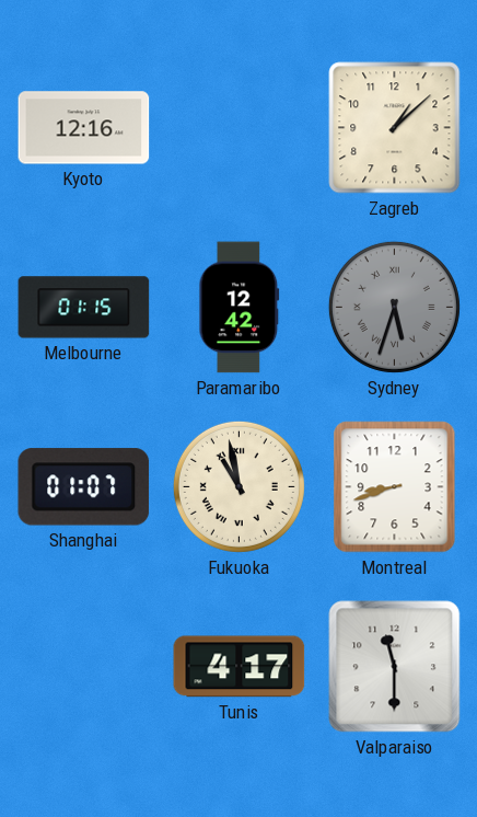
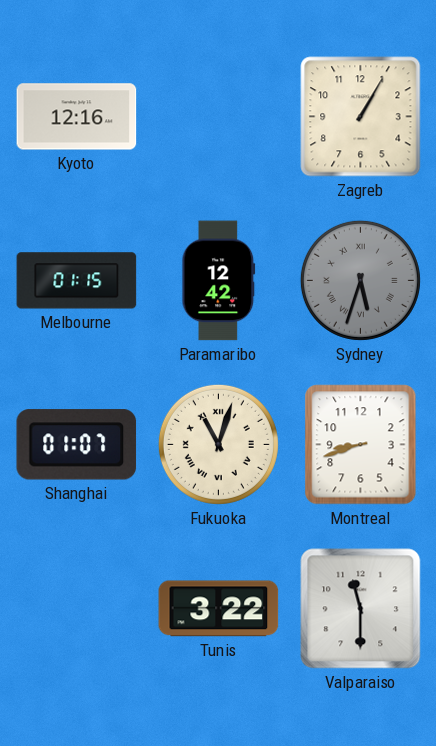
Zagreb: 1:08 -> 1:05
Fukuoka: 10:58 -> 11:03
Tunis: 4:17 -> 3:22
